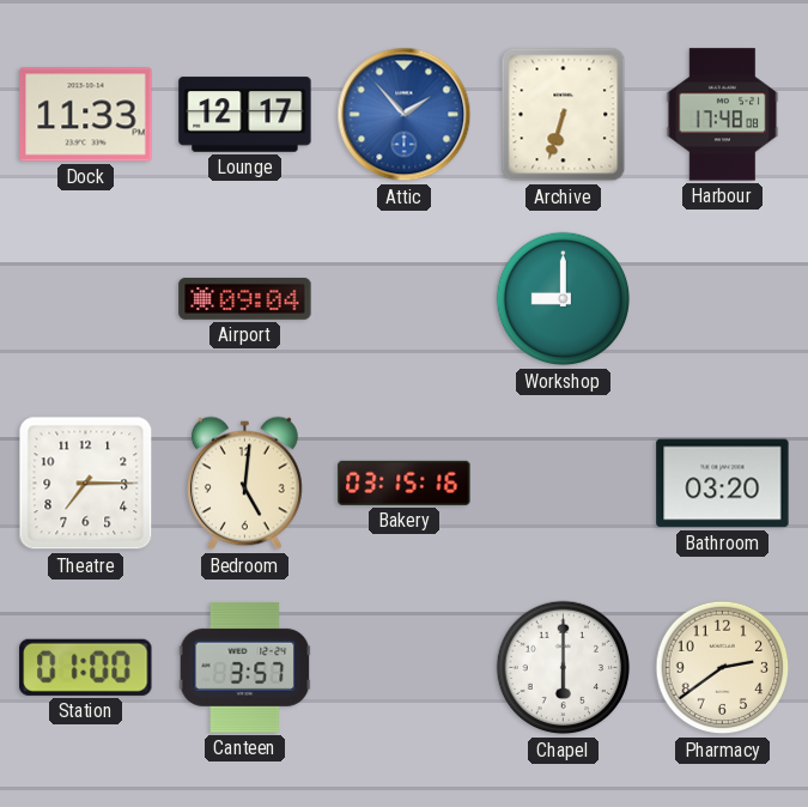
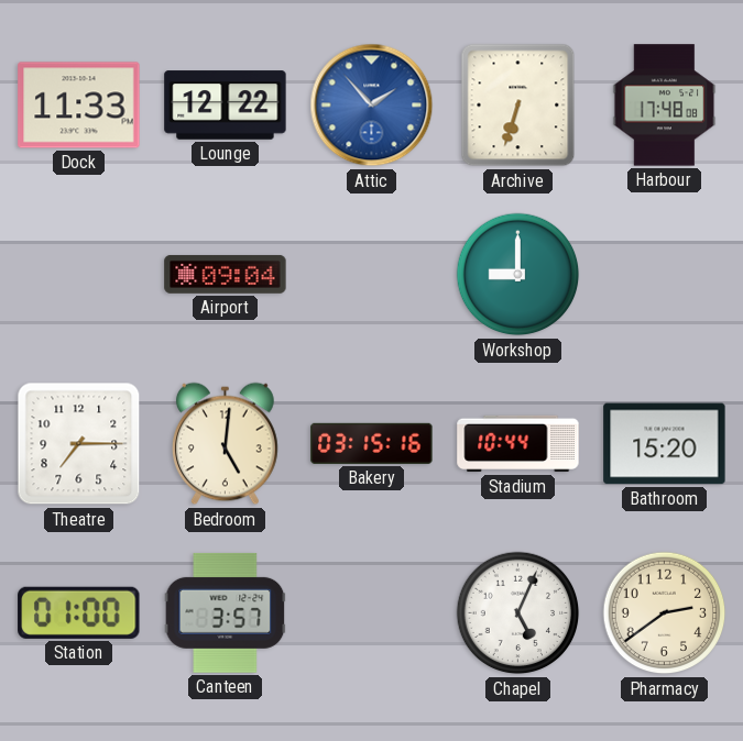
Lounge: 12:17 -> 12:22
Stadium: none -> 10:44
Bathroom: 03:20 -> 15:20
Chapel: 6:00 -> 5:04
